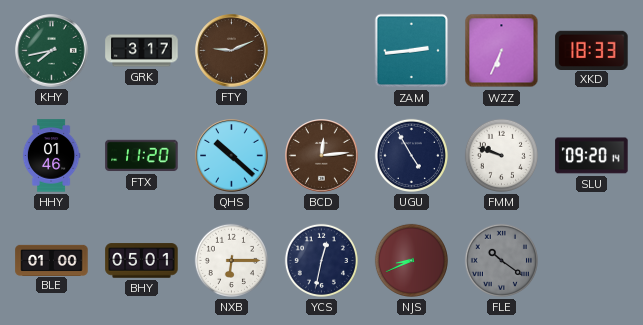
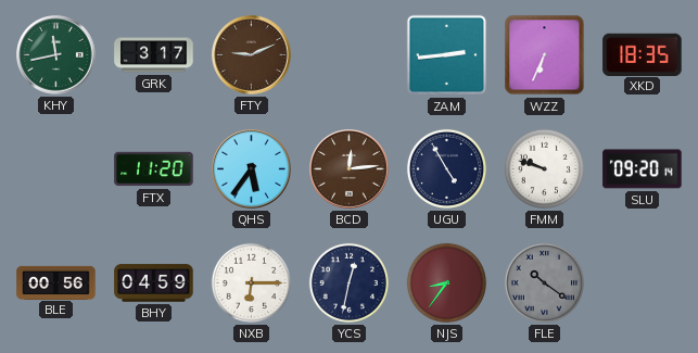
KHY: 7:43 -> 11:43
XKD: 18:33 -> 18:35
HHY: 01:46 -> none
QHS: 10:22 -> 5:36
BLE: 01:00 -> 00:56
BHY: 05:01 -> 04:59
NJS: 8:41 -> 8:36
